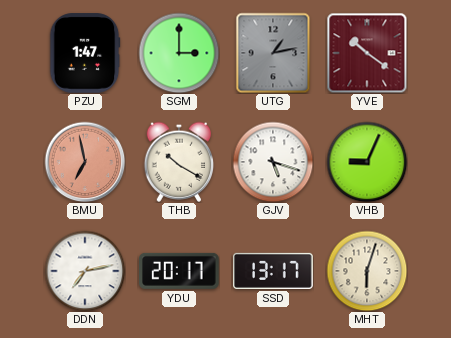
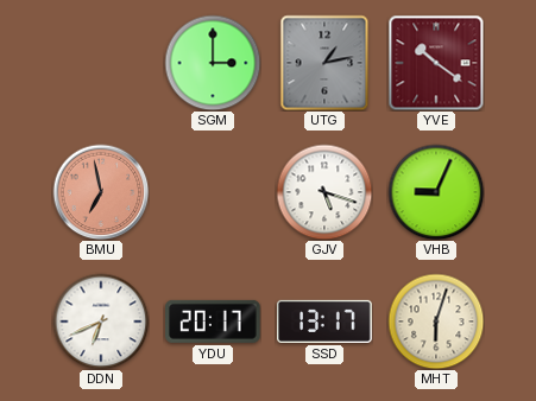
PZU: 1:47 -> none
THB: 10:20 -> none
DDN: 7:13 -> 6:41
